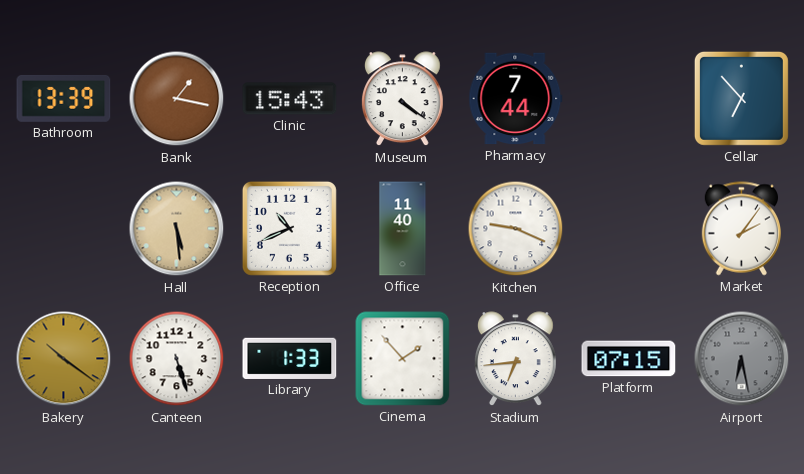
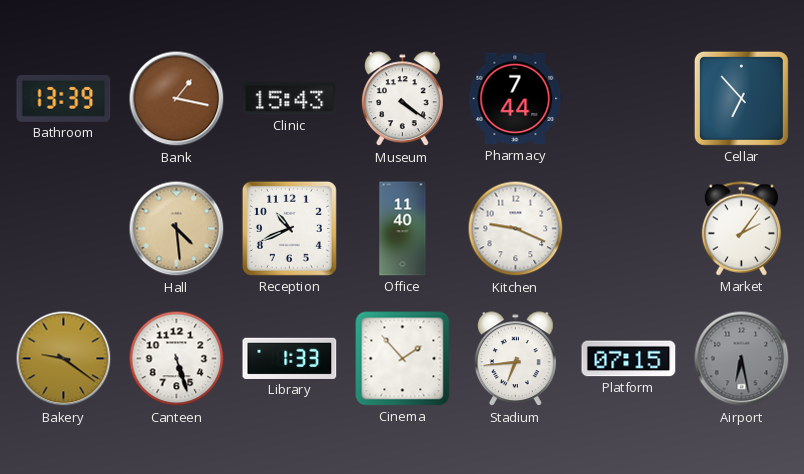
Hall: 5:29 -> 4:29
Bakery: 10:21 -> 9:21
